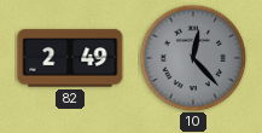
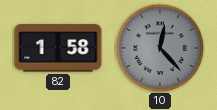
82: 2:49 -> 1:58
